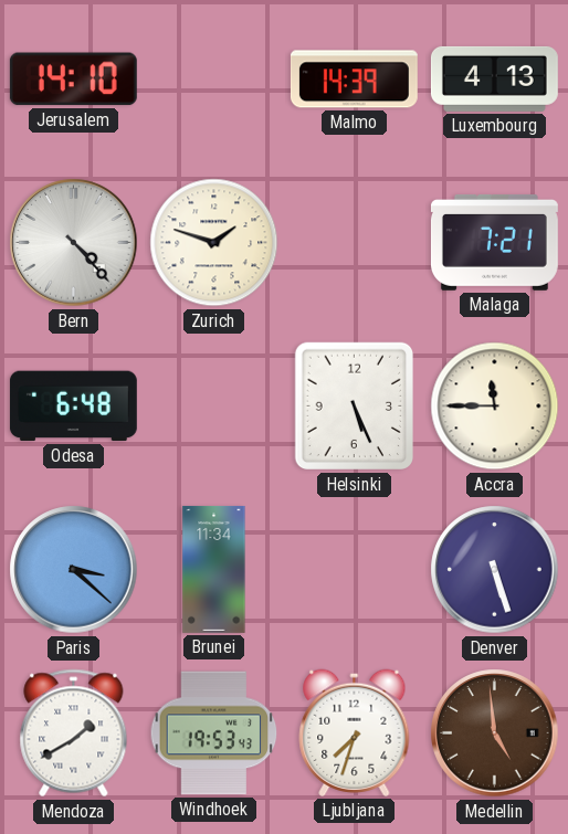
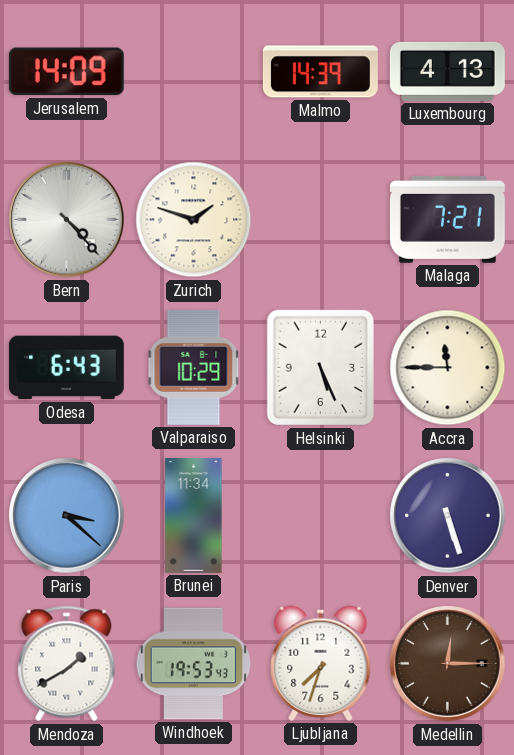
Jerusalem: 14:10 -> 14:09
Odesa: 6:48 -> 6:43
Valparaiso: none -> 10:29
Medellin: 4:59 -> 12:15
